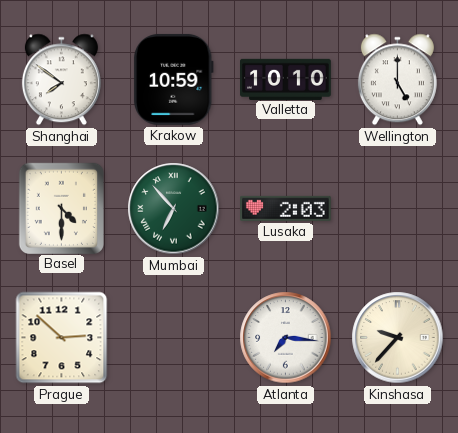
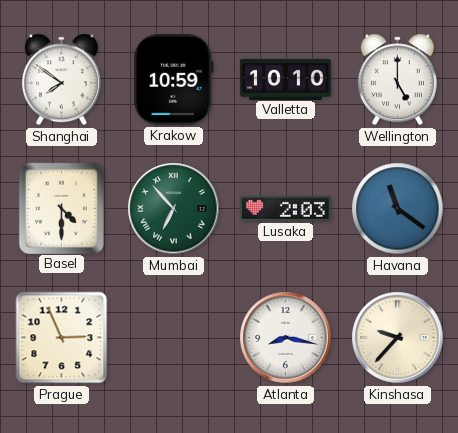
Havana: none -> 11:21
Prague: 2:52 -> 2:56
Atlanta: 7:16 -> 8:17
